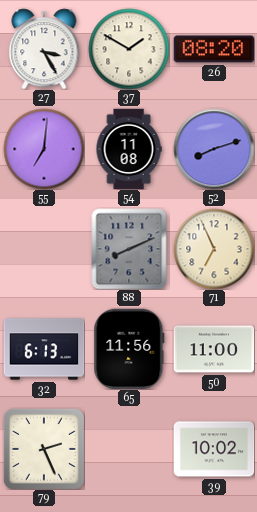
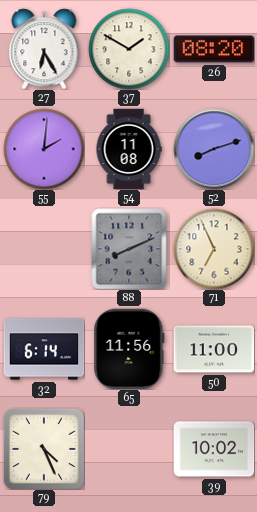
27: 3:25 -> 6:25
55: 7:01 -> 2:01
32: 6:13 -> 6:14
79: 2:26 -> 4:26
